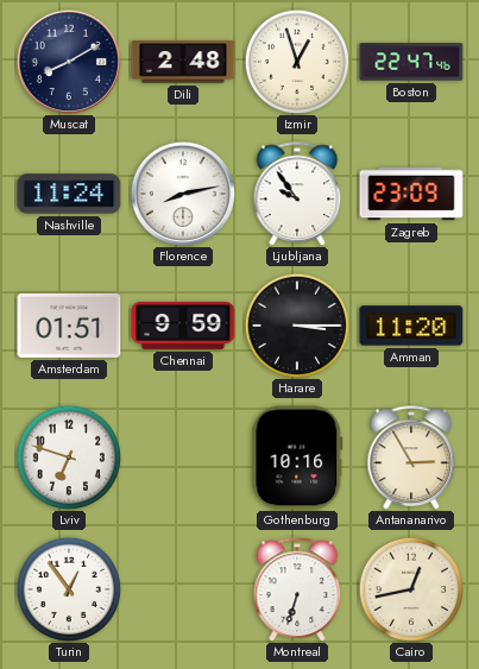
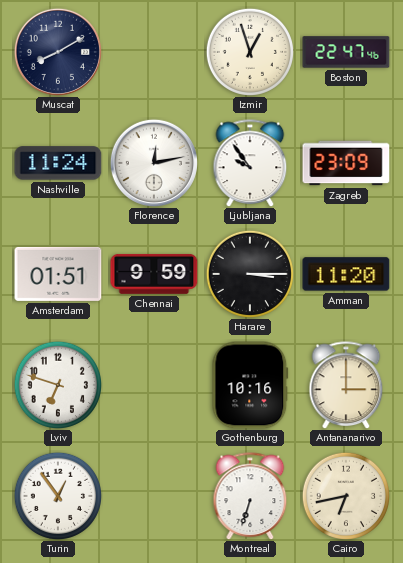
Dili: 2:48 -> none
Florence: 8:13 -> 12:13
Antananarivo: 2:55 -> 3:00
Cairo: 12:43 -> 6:43
